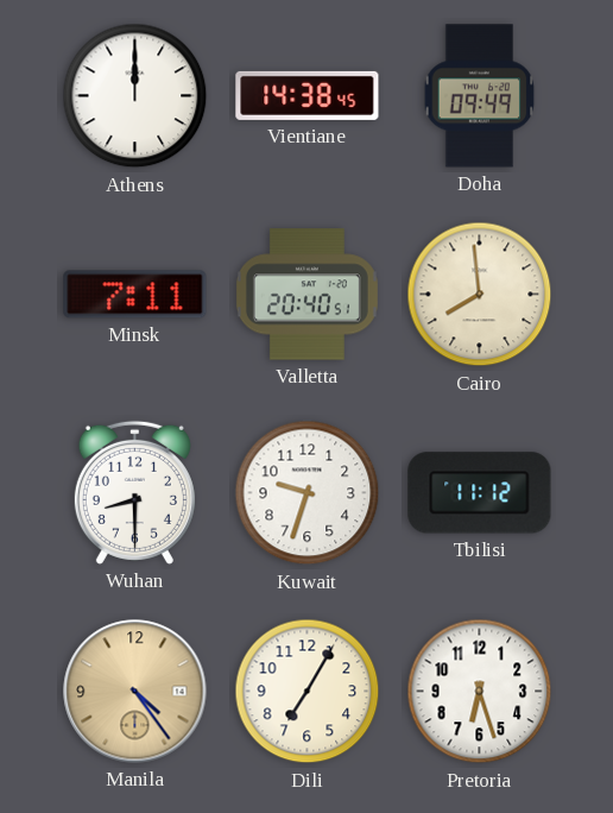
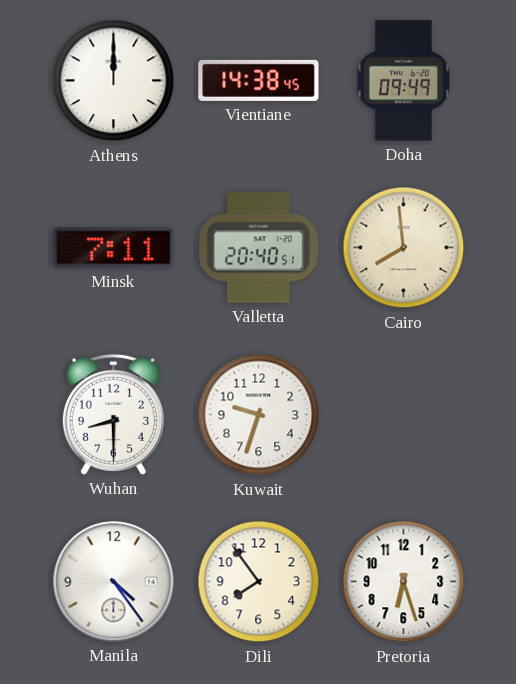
Tbilisi: 11:12 -> none
Manila dial: champagne -> white
Dili: 7:05 -> 7:54
